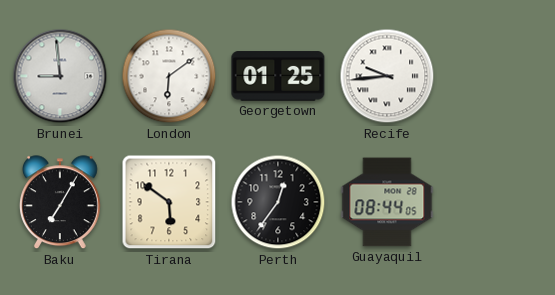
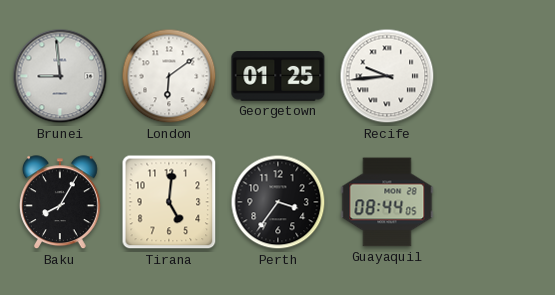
Baku: 7:05 -> 8:05
Tirana: 5:51 -> 5:01
Perth: 12:36 -> 3:36
